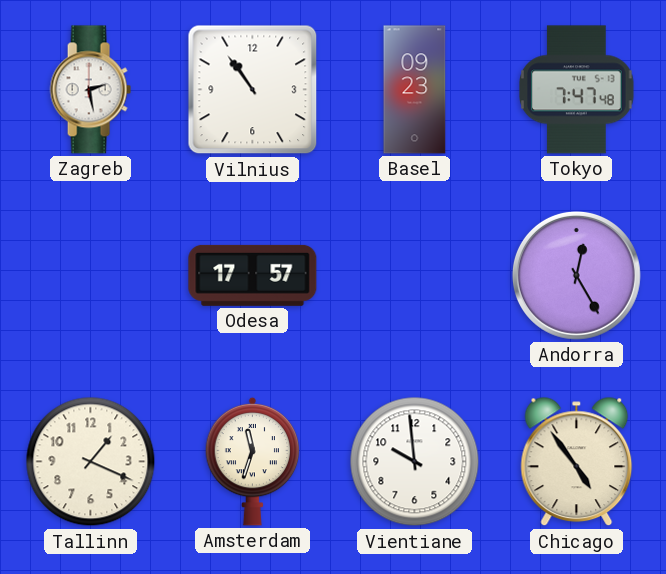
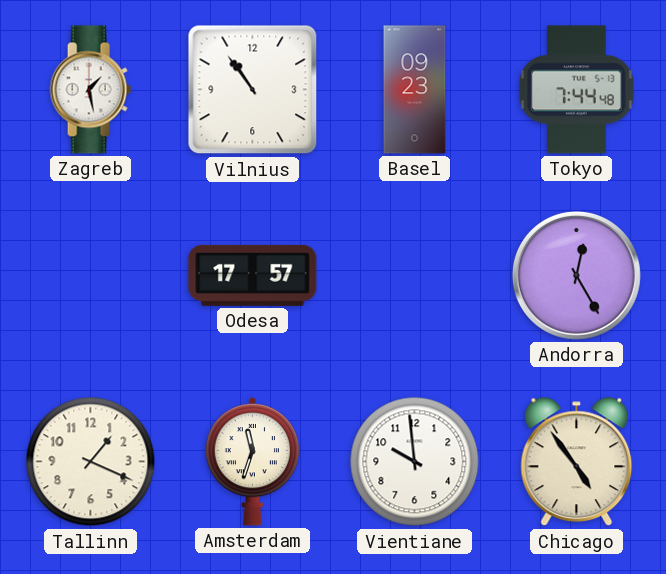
Zagreb: 2:28 -> 1:28
Tokyo: 7:47 -> 7:44
